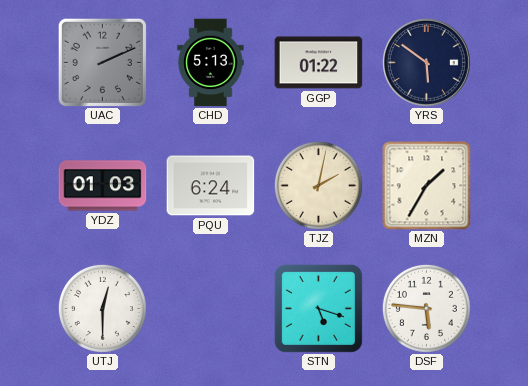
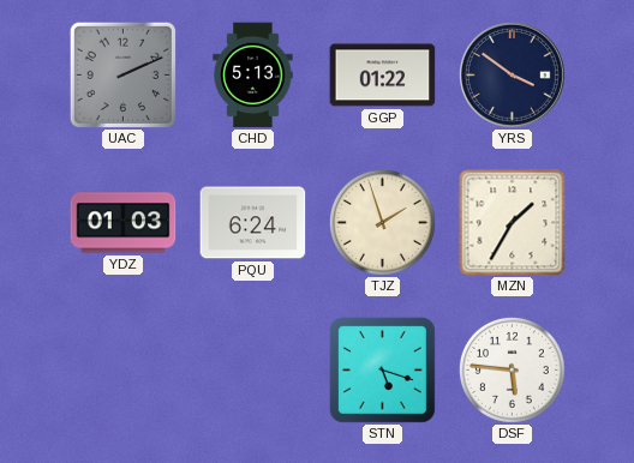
YRS: 5:51 -> 3:51
TJZ: 2:02 -> 1:57
UTJ: 12:30 -> none
